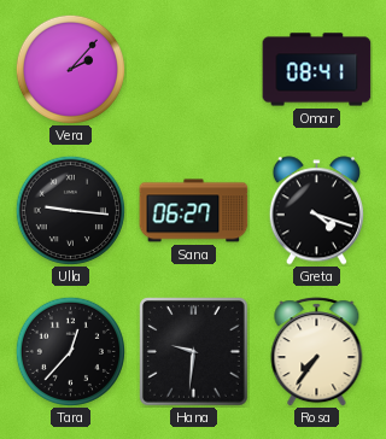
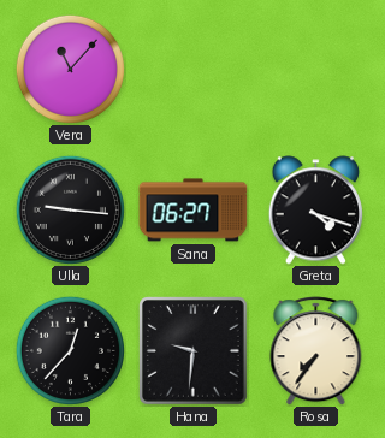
Vera: 2:07 -> 11:07
Omar: 08:41 -> none
